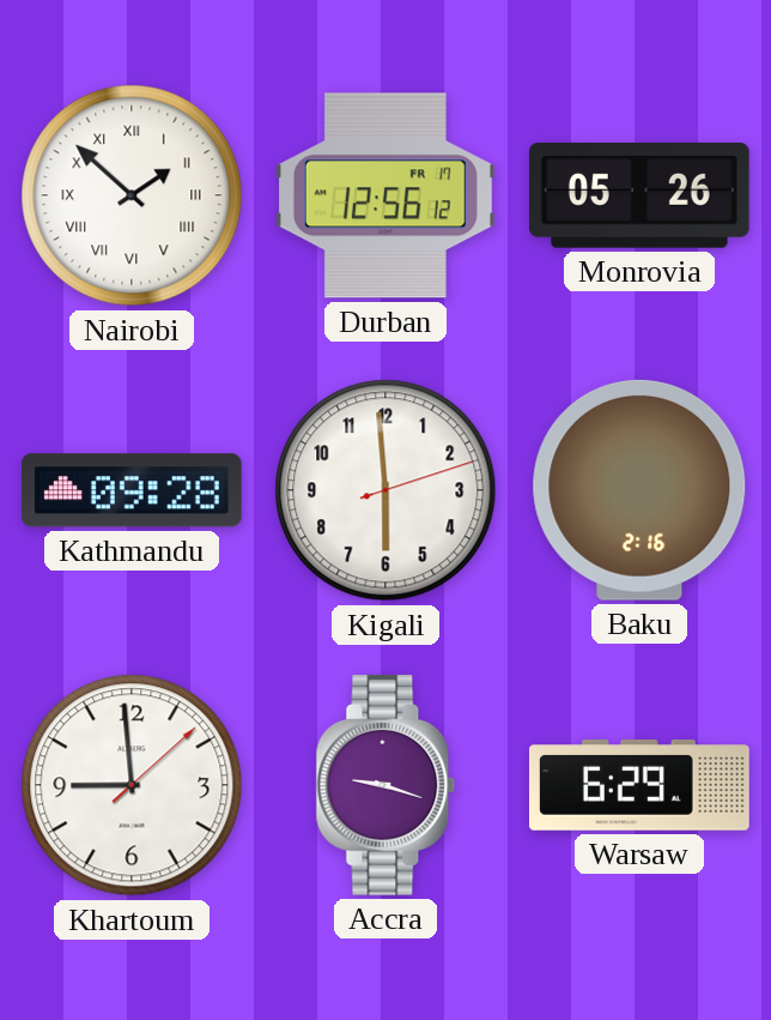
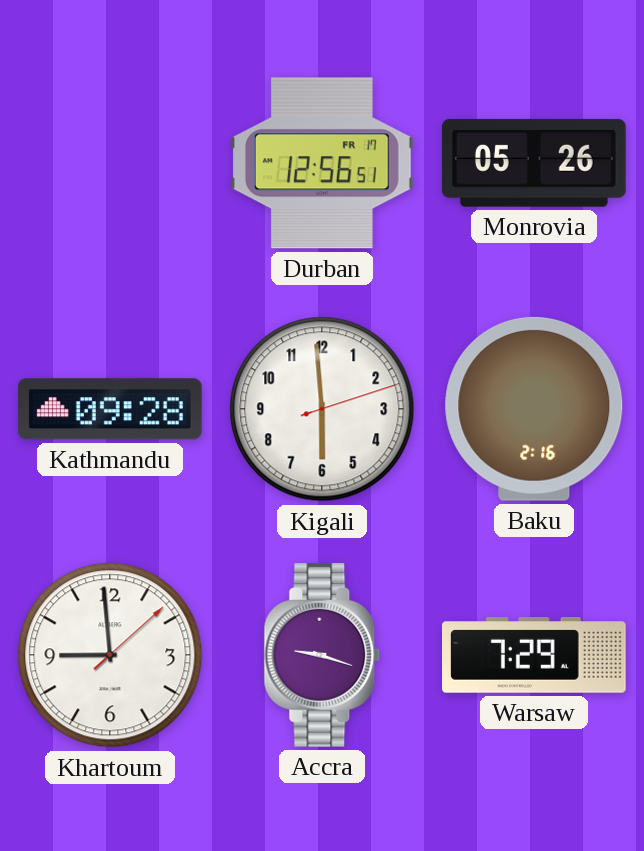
Nairobi: 1:52 -> none
Durban: 12:56:12 -> 12:56:51
Warsaw: 6:29 -> 7:29
